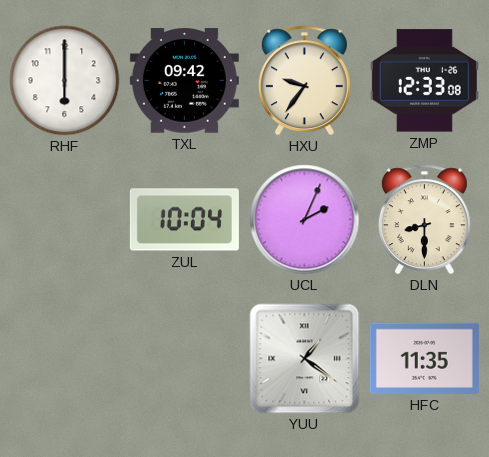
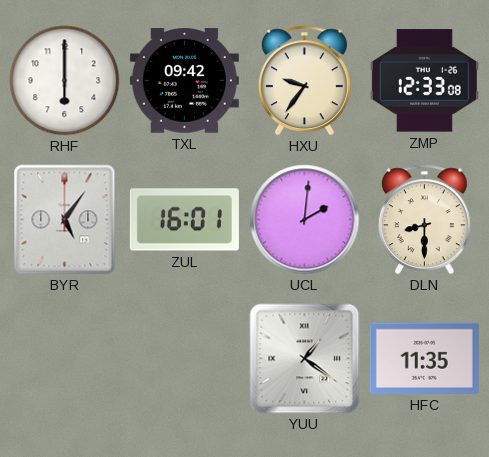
BYR: none -> 5:06
ZUL: 10:04 -> 16:01
UCL: 2:04 -> 2:01
